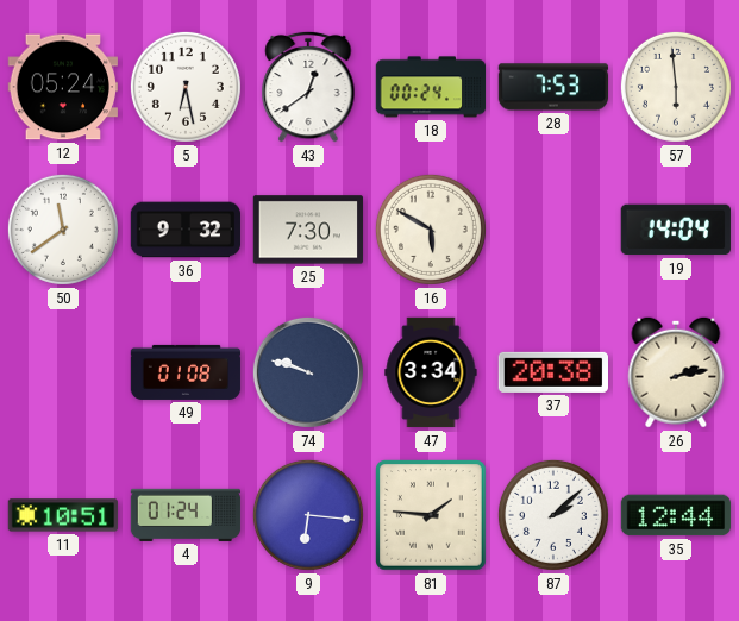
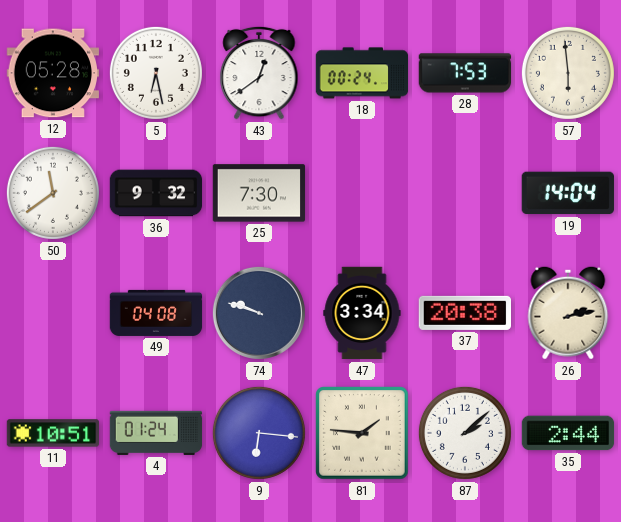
12: 05:24 -> 05:28
16: 5:50 -> none
49: 01:08 -> 04:08
35: 12:44 -> 2:44
